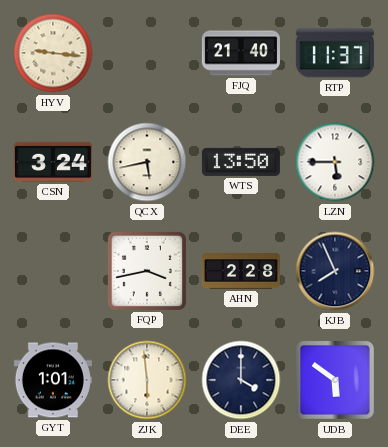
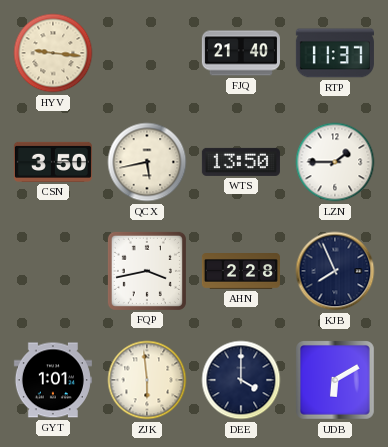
CSN: 3:24 -> 3:50
LZN: 5:45 -> 1:45
UDB: 5:51 -> 6:10
